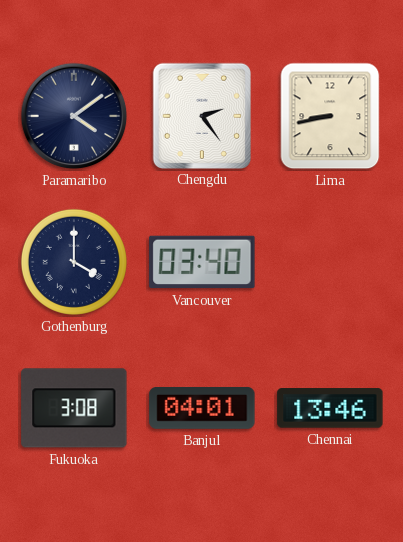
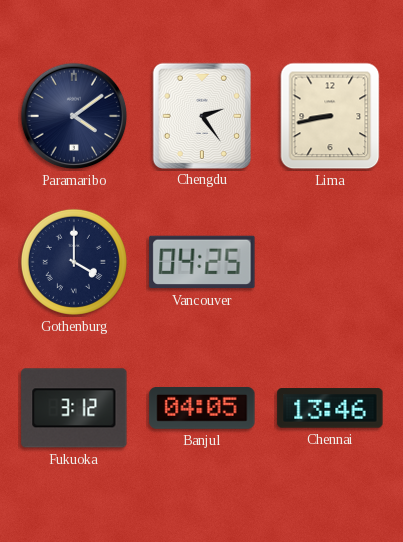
Vancouver: 03:40 -> 04:25
Fukuoka: 3:08 -> 3:12
Banjul: 04:01 -> 04:05
